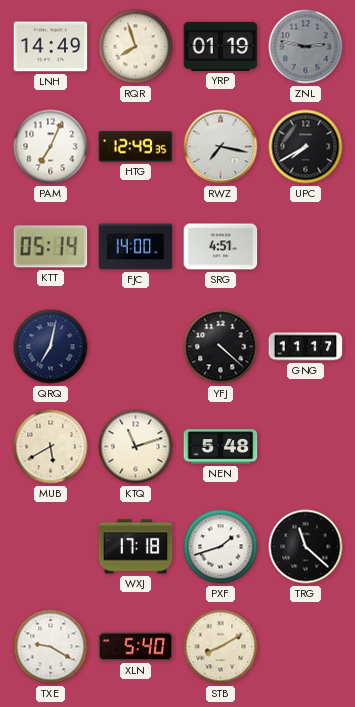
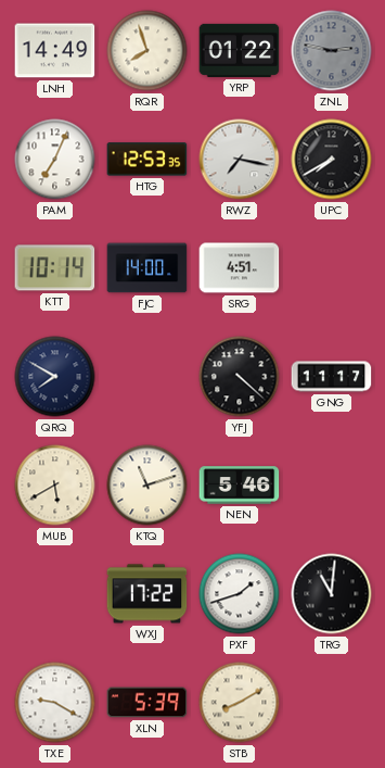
YRP: 01:19 -> 01:22
HTG: 12:49 -> 12:53
KTT: 05:14 -> 10:14
QRQ: 7:02 -> 7:50
NEN: 5:48 -> 5:46
WXJ: 17:18 -> 17:22
TRG: 11:22 -> 11:01
XLN: 5:40 -> 5:39
